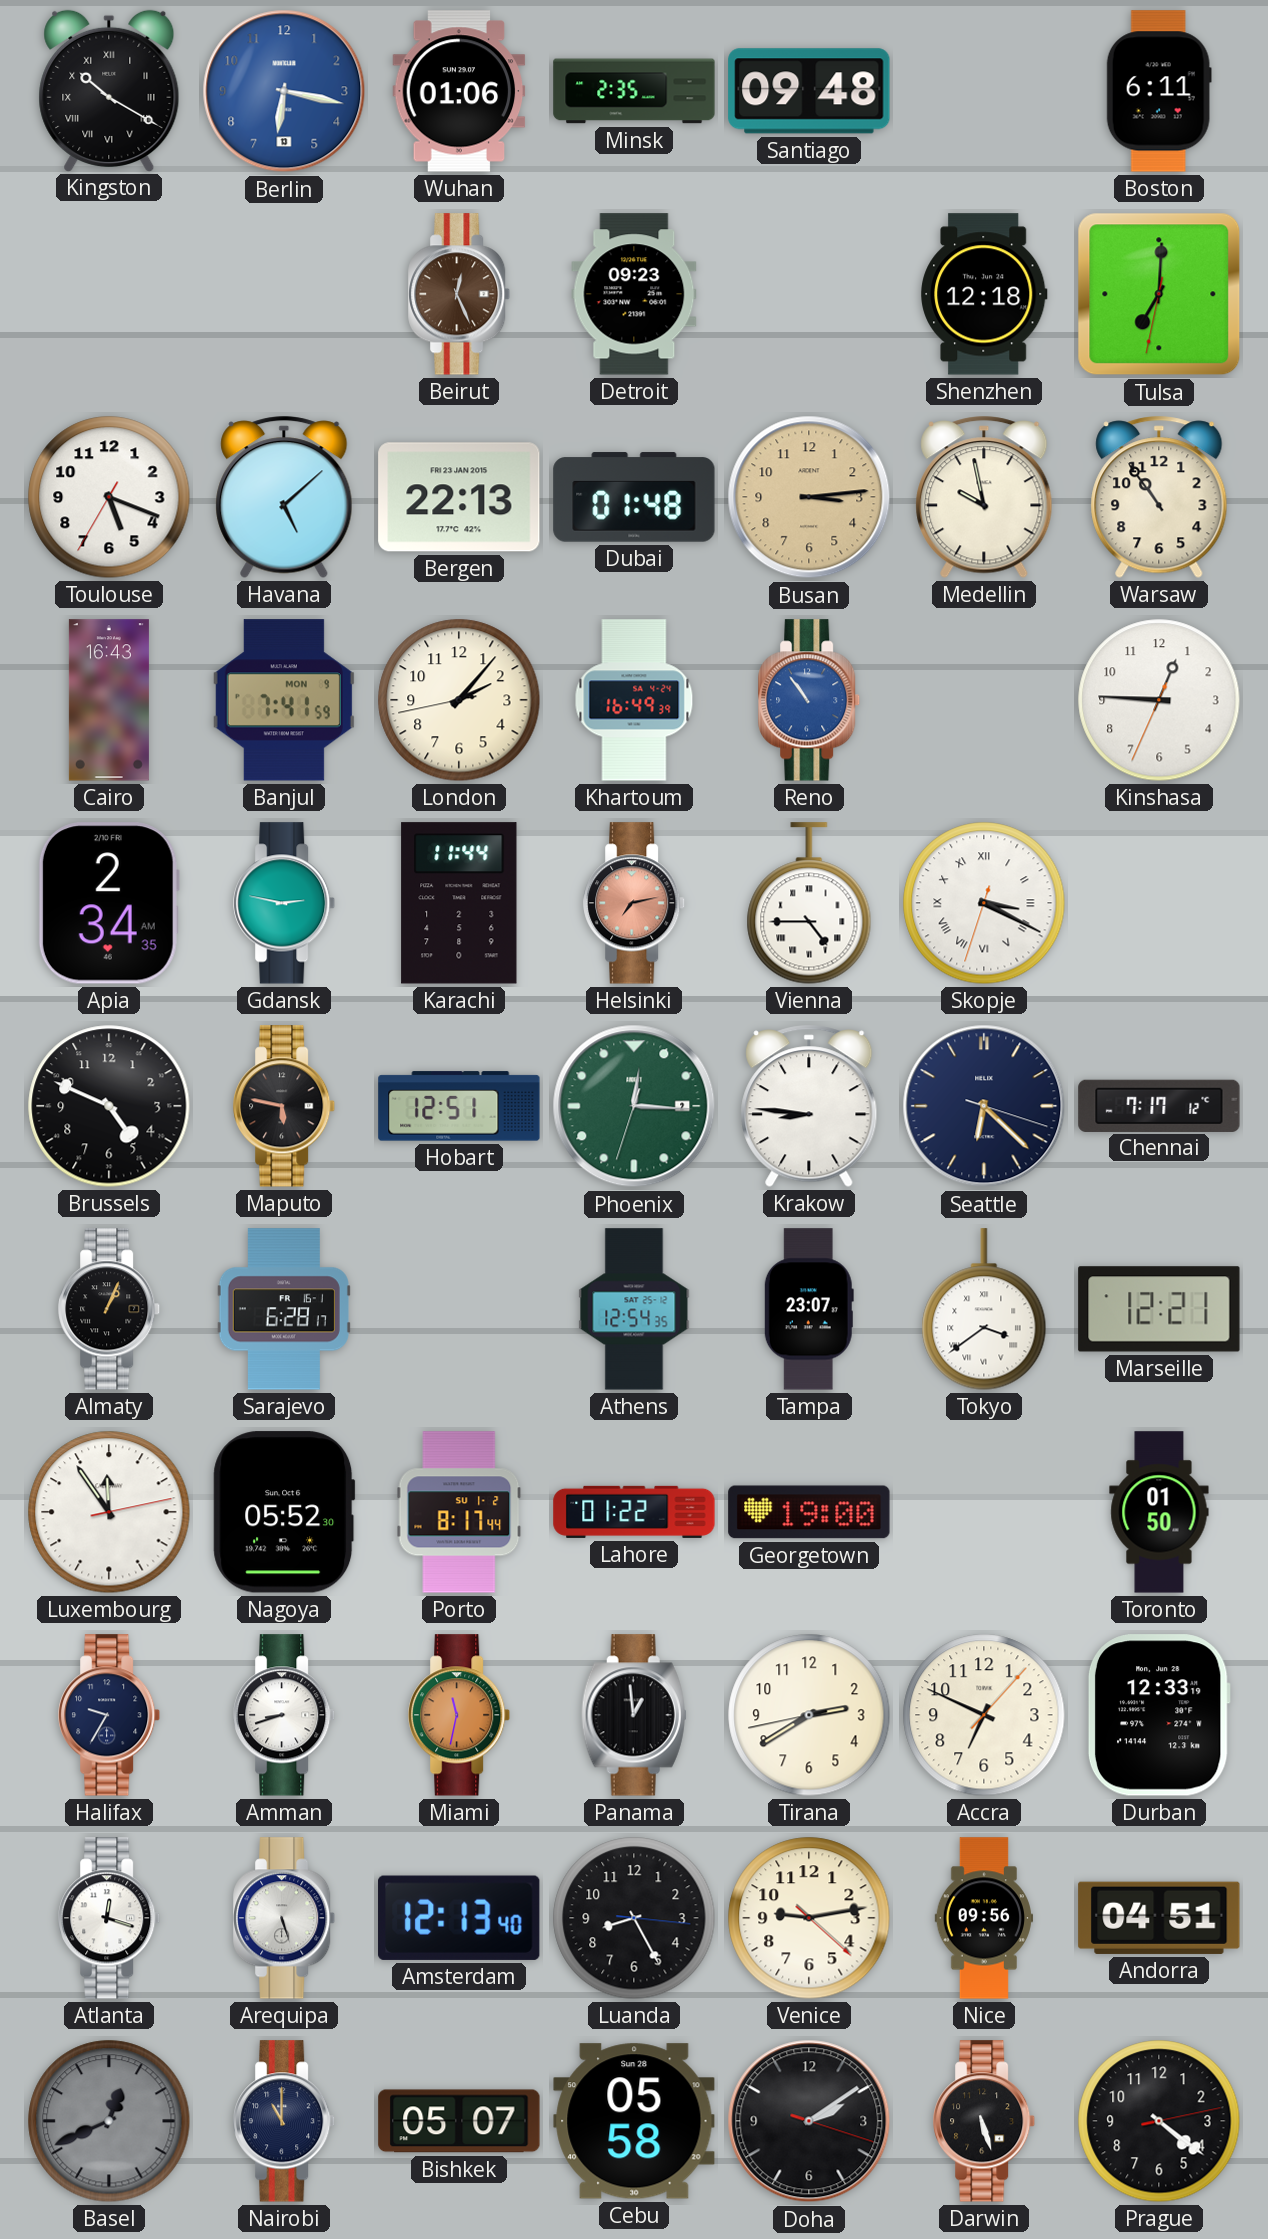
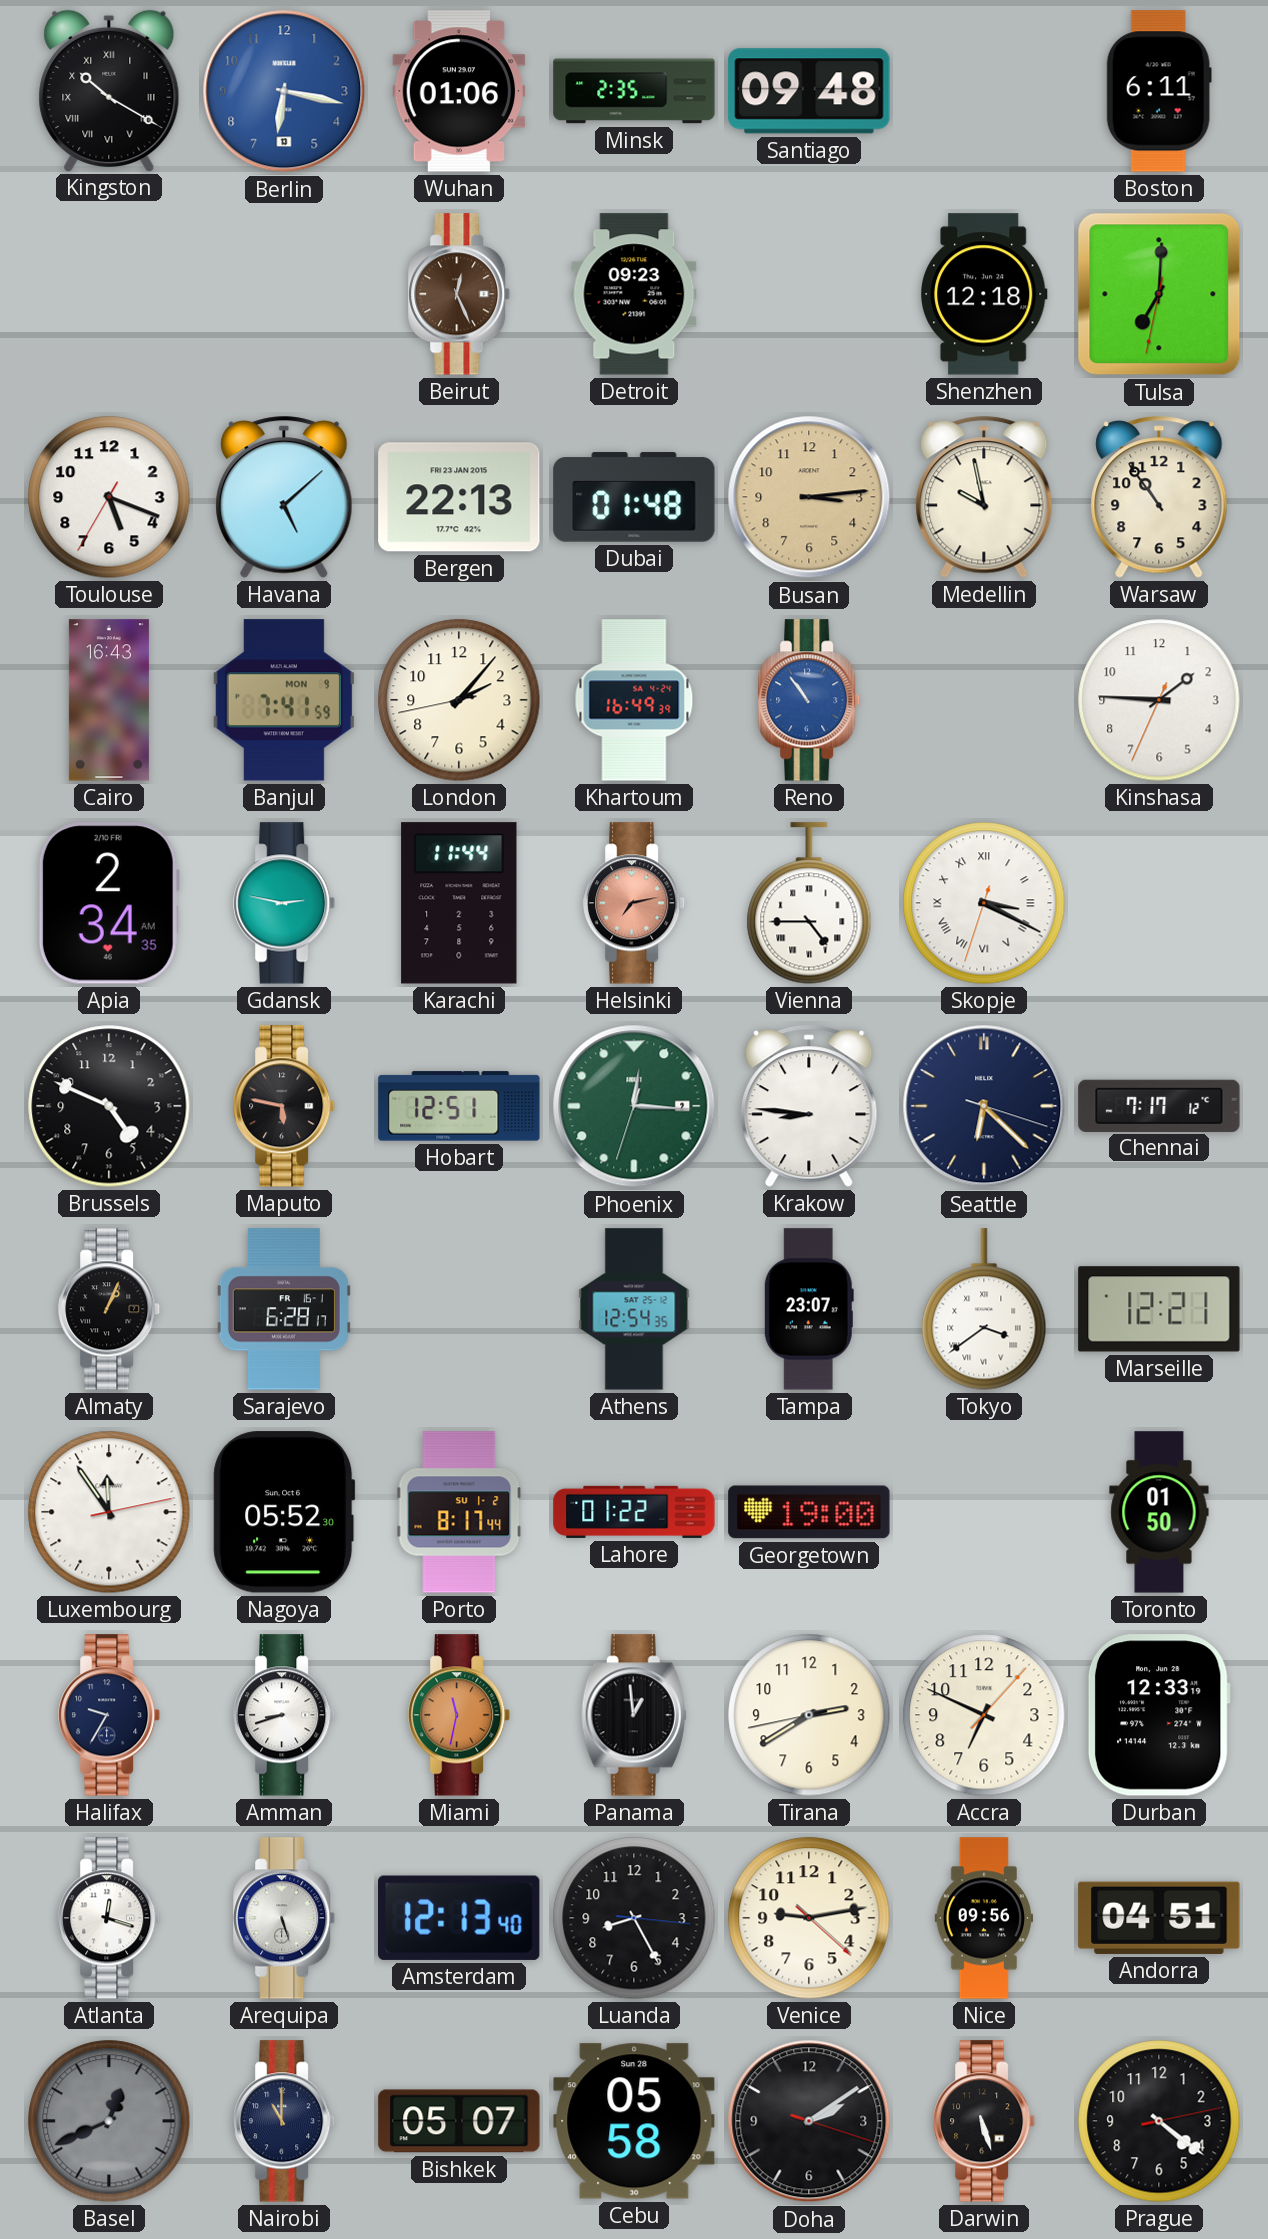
Kinshasa: 12:45 -> 1:45
